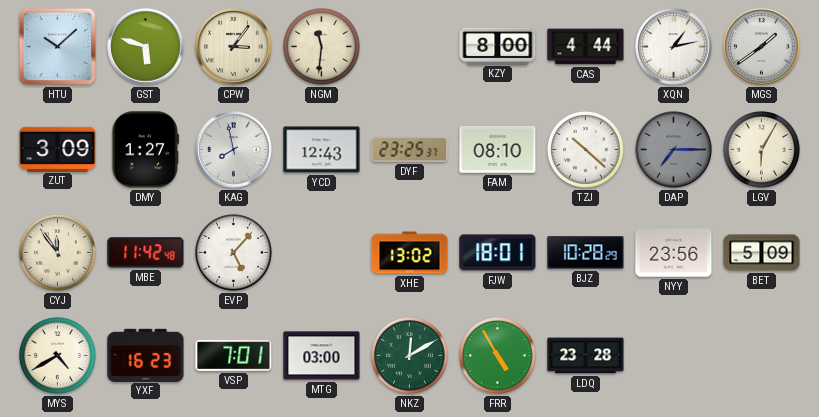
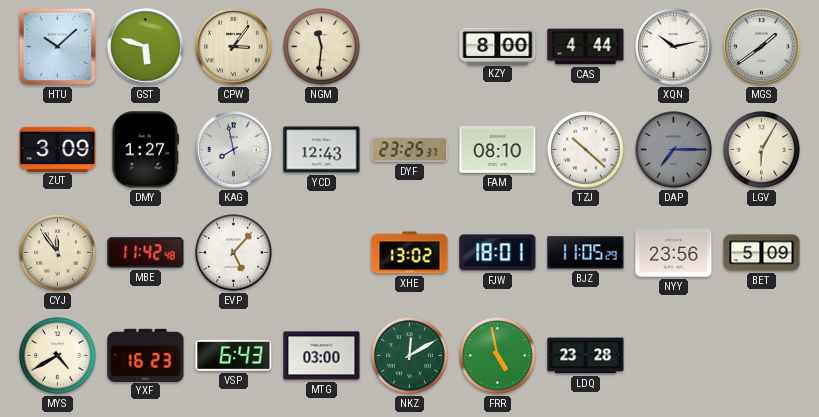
XQN: 1:13 -> 10:13
BJZ: 10:28 -> 11:05
VSP: 7:01 -> 6:43
FRR: 4:55 -> 4:58
